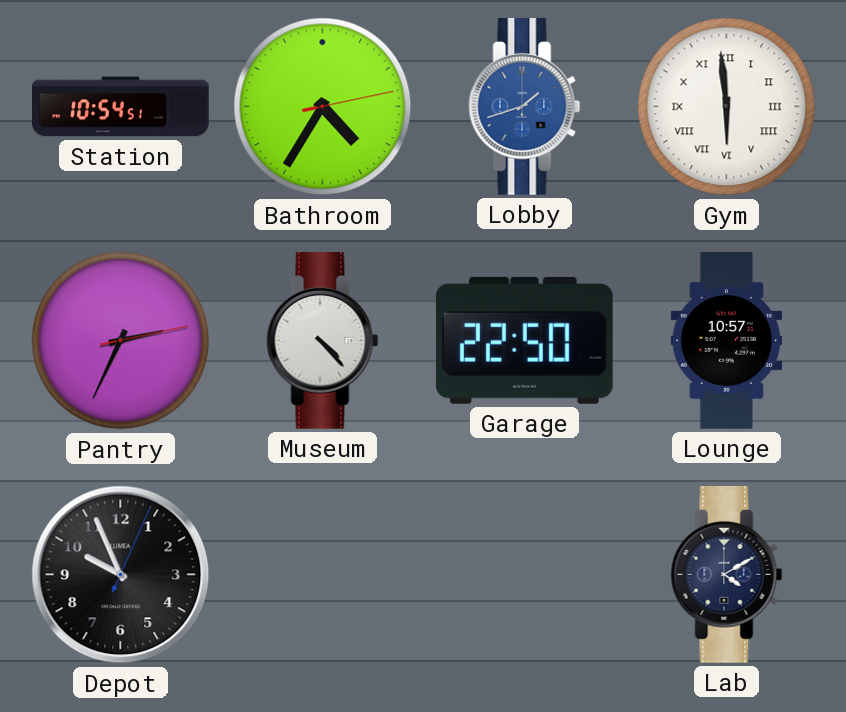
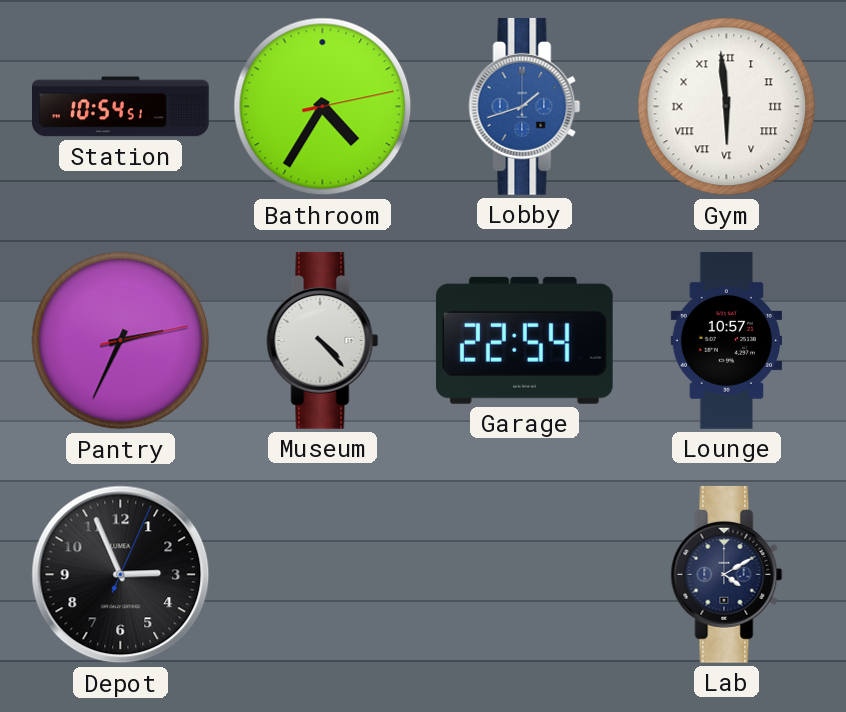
Garage: 22:50 -> 22:54
Depot: 9:56 -> 2:56
